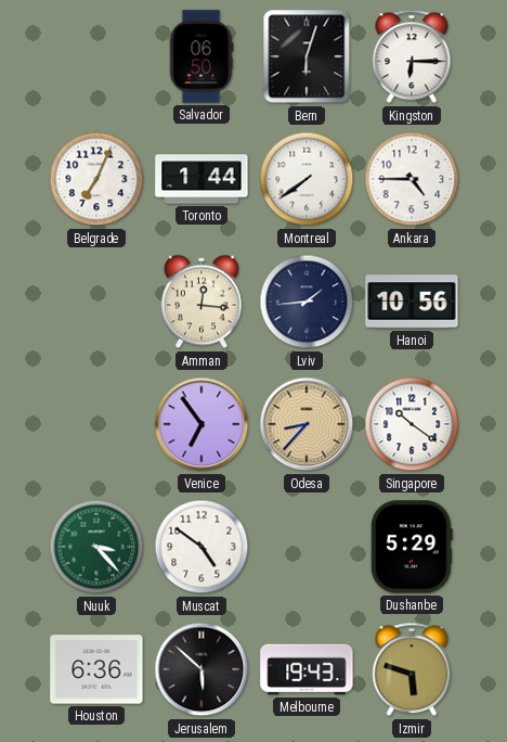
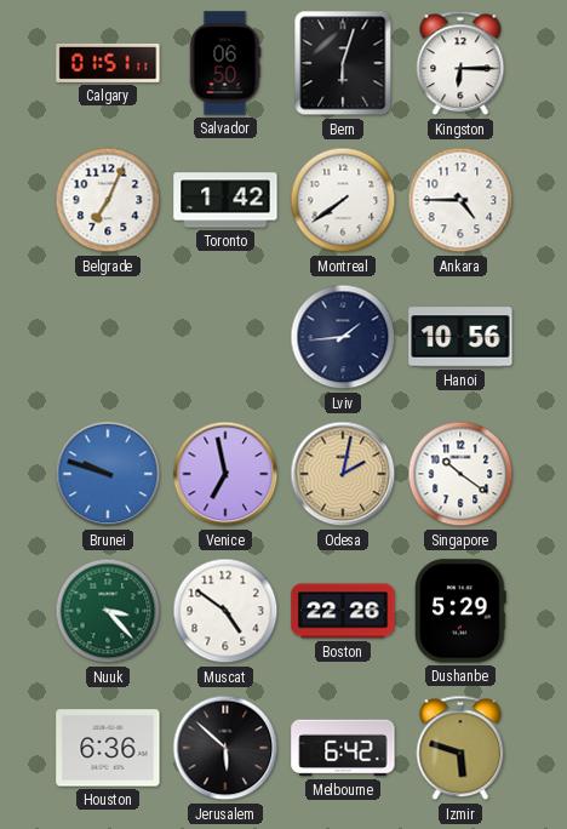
Calgary: none -> 01:51
Toronto: 1:44 -> 1:42
Amman: 12:16 -> none
Brunei: none -> 9:48
Venice: 6:54 -> 6:58
Odesa: 8:37 -> 2:02
Boston: none -> 22:26
Melbourne: 19:43 -> 6:42
